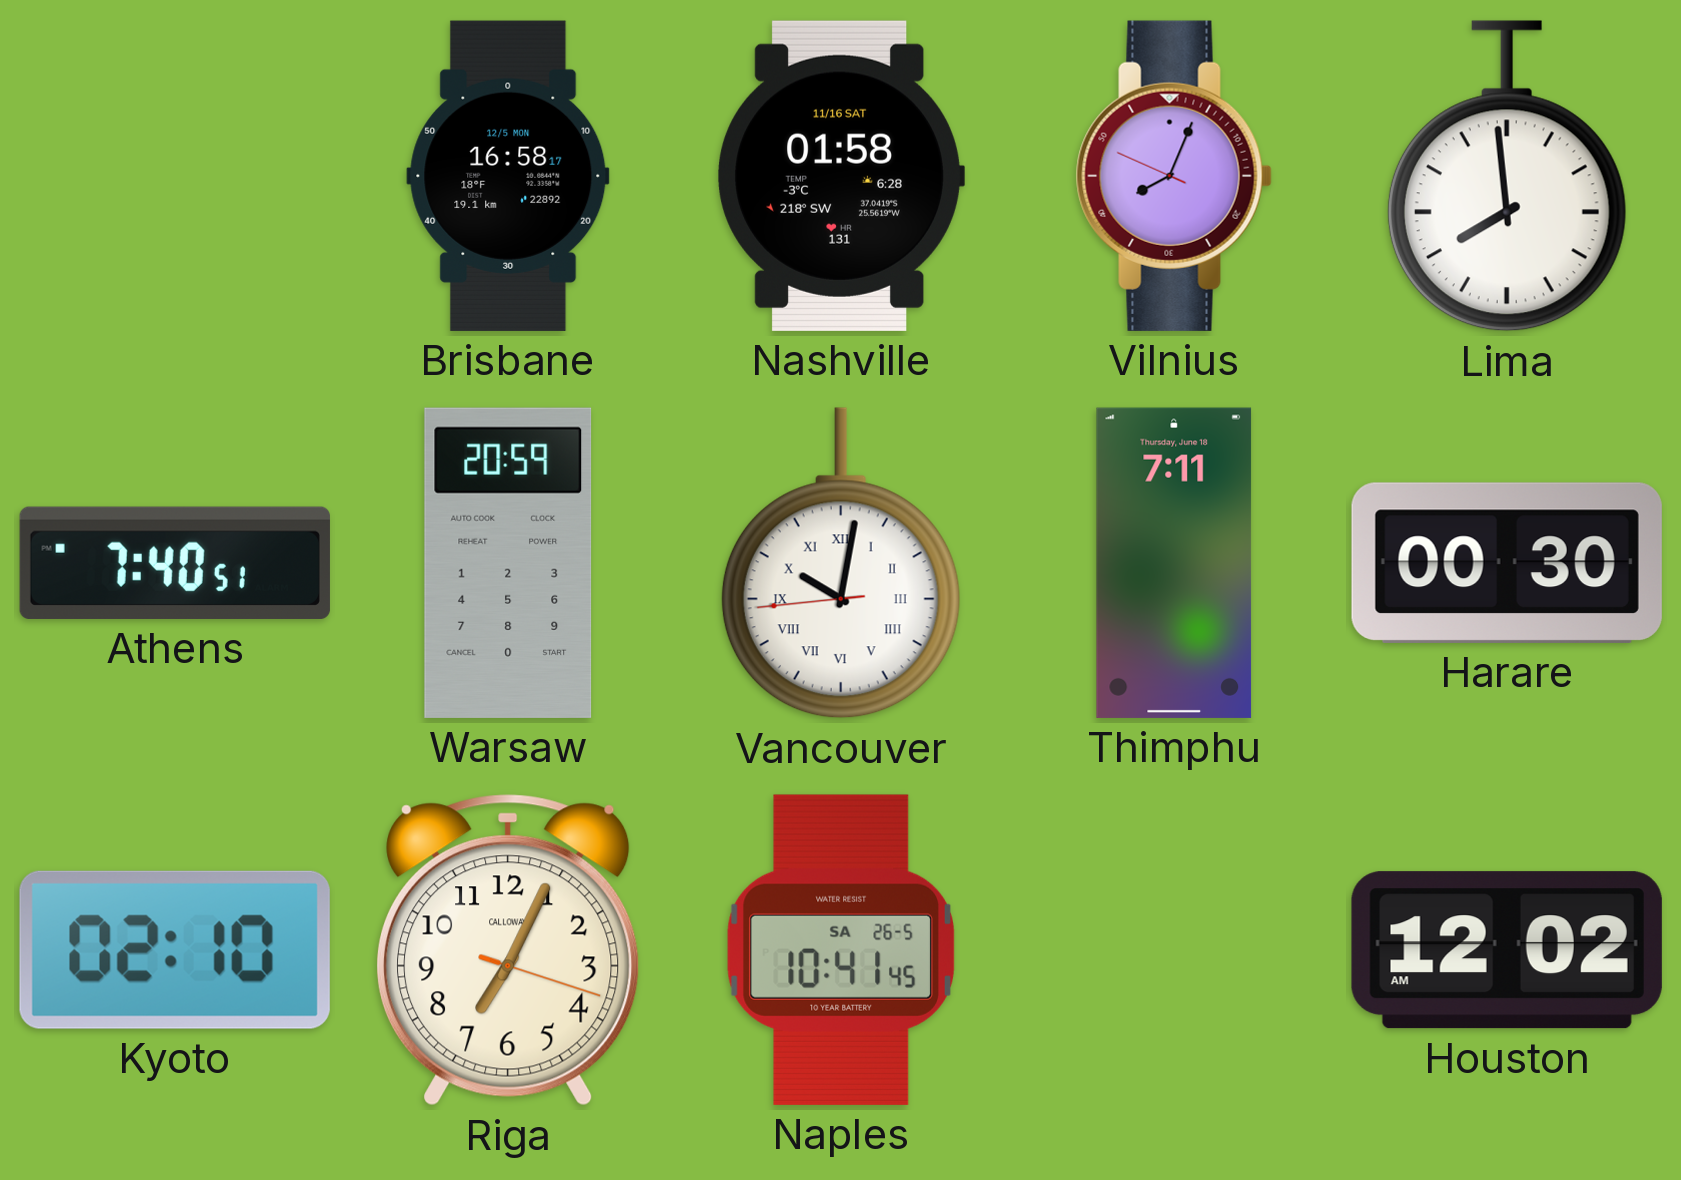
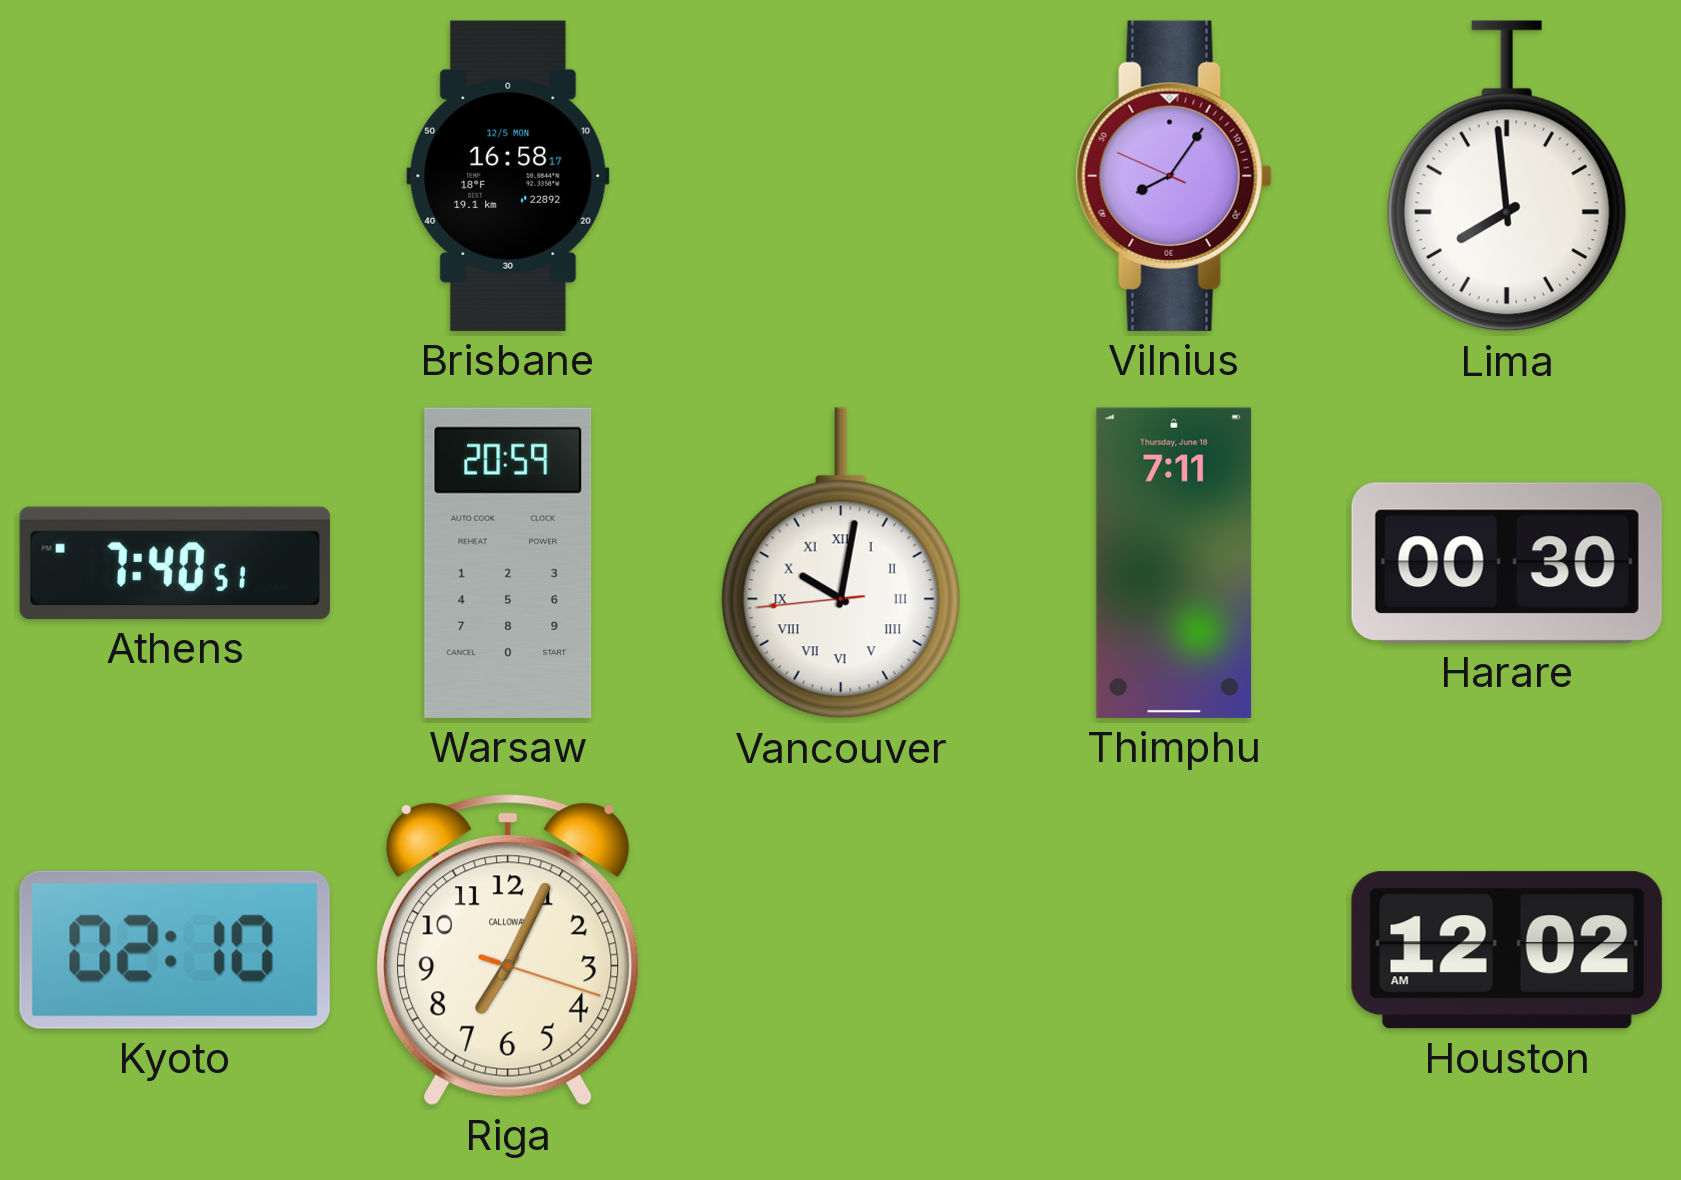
Nashville: 01:58 -> none
Vilnius: 8:03 -> 8:05
Naples: 10:41 -> none
